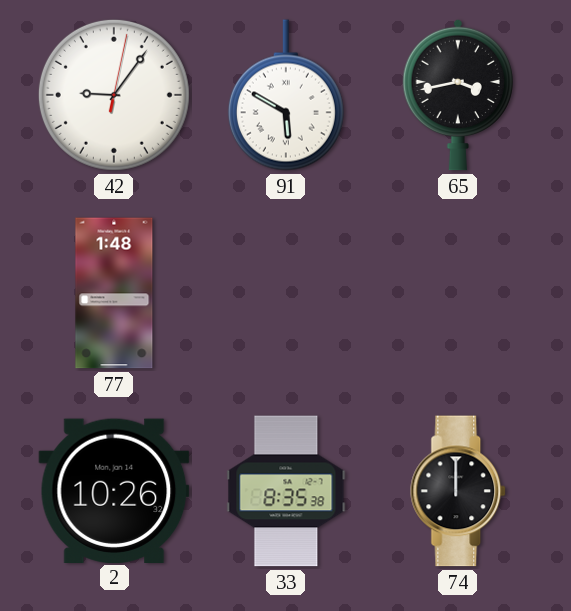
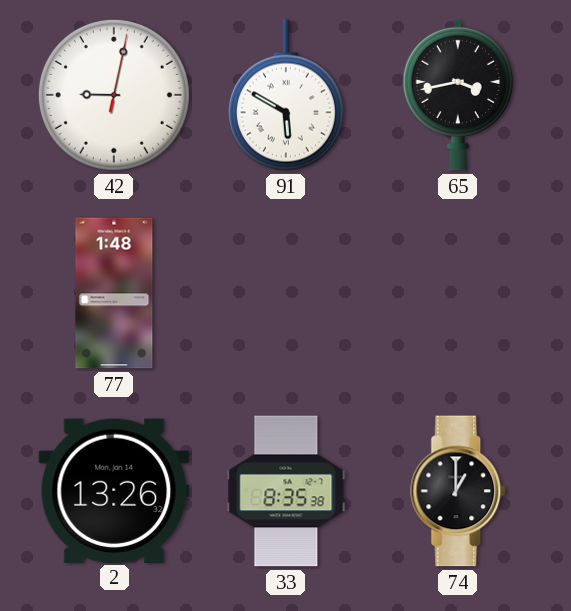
42: 9:06 -> 9:02
2: 10:26 -> 13:26
74: 12:00 -> 1:00
